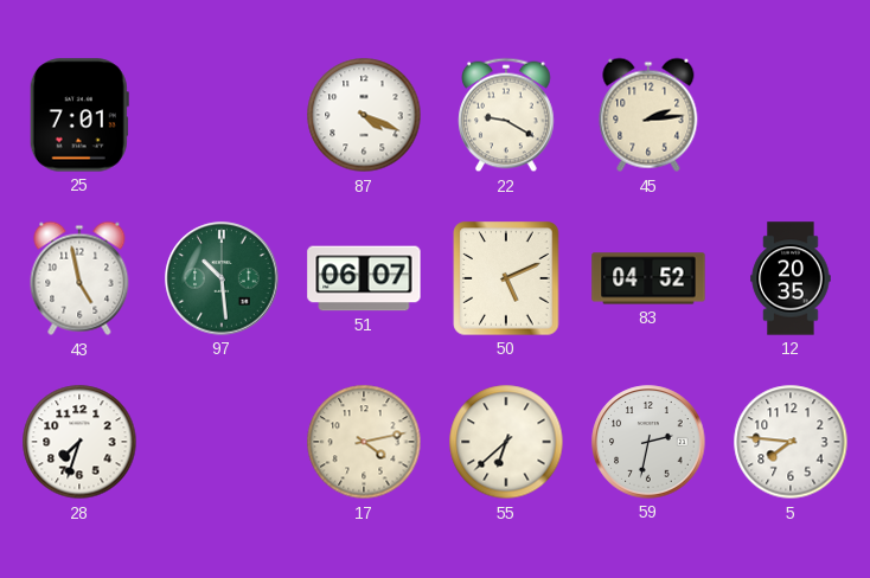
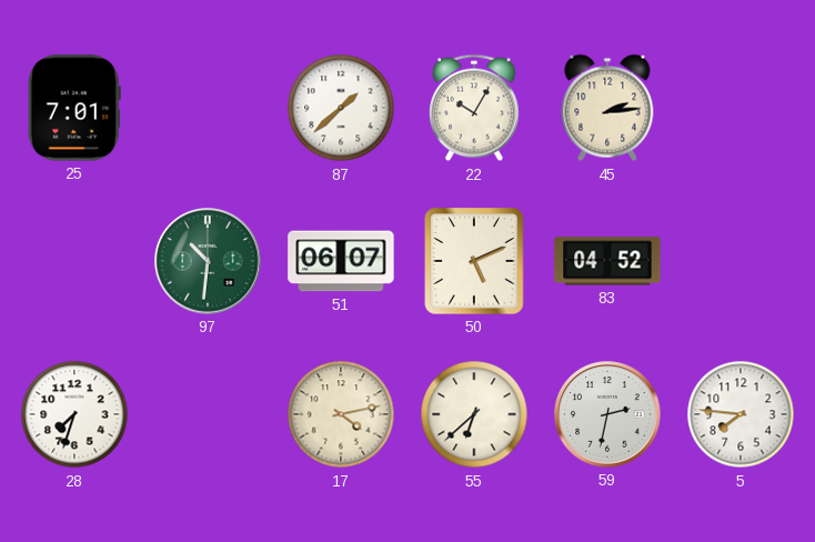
87: 4:19 -> 1:38
22: 9:20 -> 10:05
43: 4:58 -> none
97: 10:29 -> 10:31
12: 20:35 -> none
